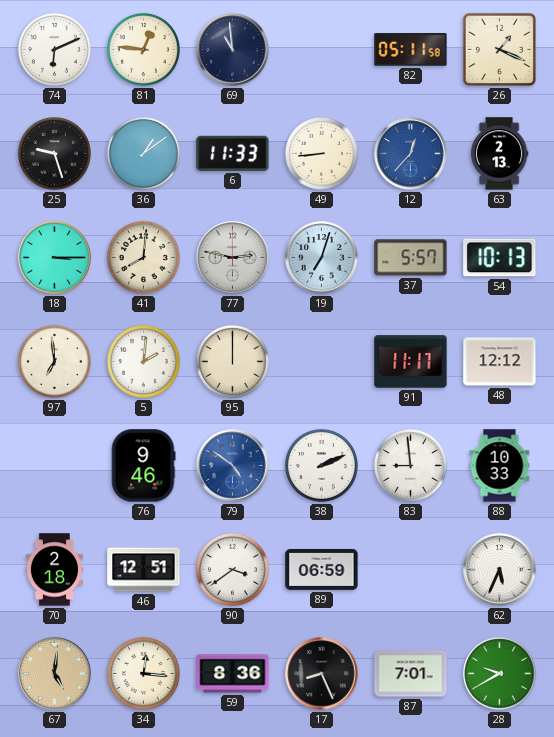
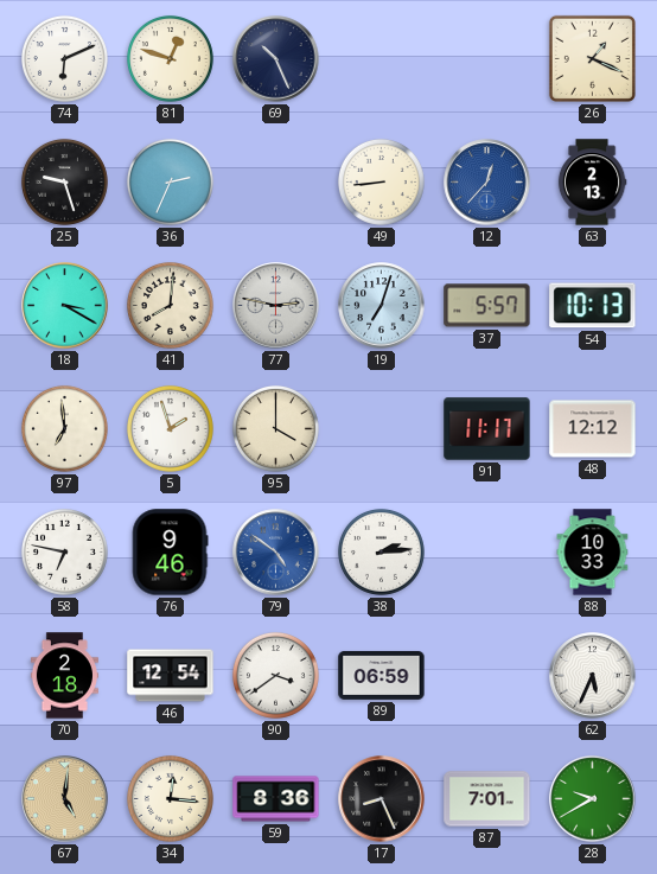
81: 12:46 -> 12:48
69: 10:59 -> 10:26
82: 05:11 -> none
36: 1:09 -> 2:34
6: 11:33 -> none
18: 3:15 -> 3:20
5: 2:01 -> 1:57
95: 12:00 -> 4:00
58: none -> 6:47
38: 2:11 -> 2:14
83: 8:59 -> none
46: 12:51 -> 12:54
